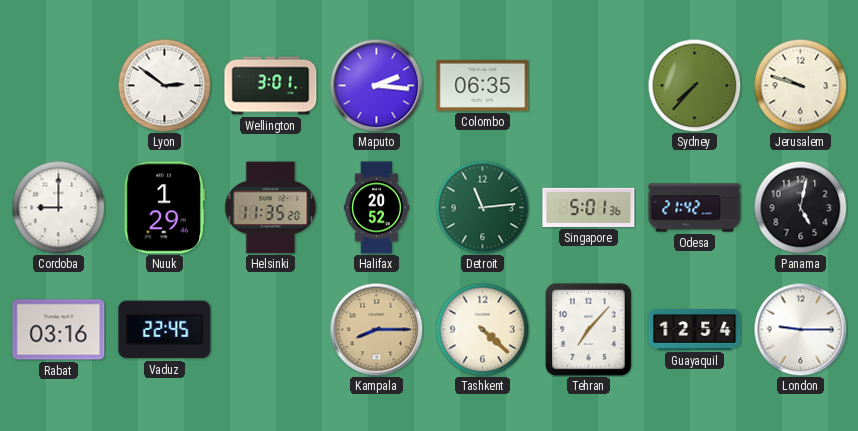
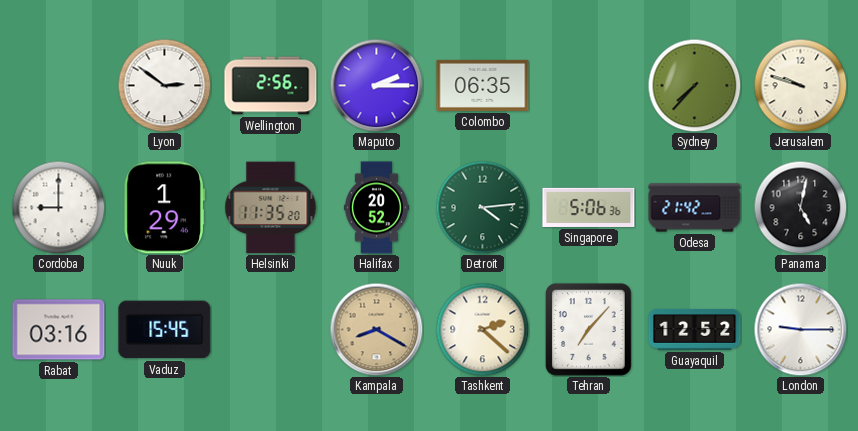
Wellington: 3:01 -> 2:56
Maputo: 2:16 -> 2:15
Detroit: 11:14 -> 4:14
Singapore: 5:01 -> 5:06
Vaduz: 22:45 -> 15:45
Kampala: 8:15 -> 8:20
Tashkent: 4:22 -> 2:22
Guayaquil: 12:54 -> 12:52
